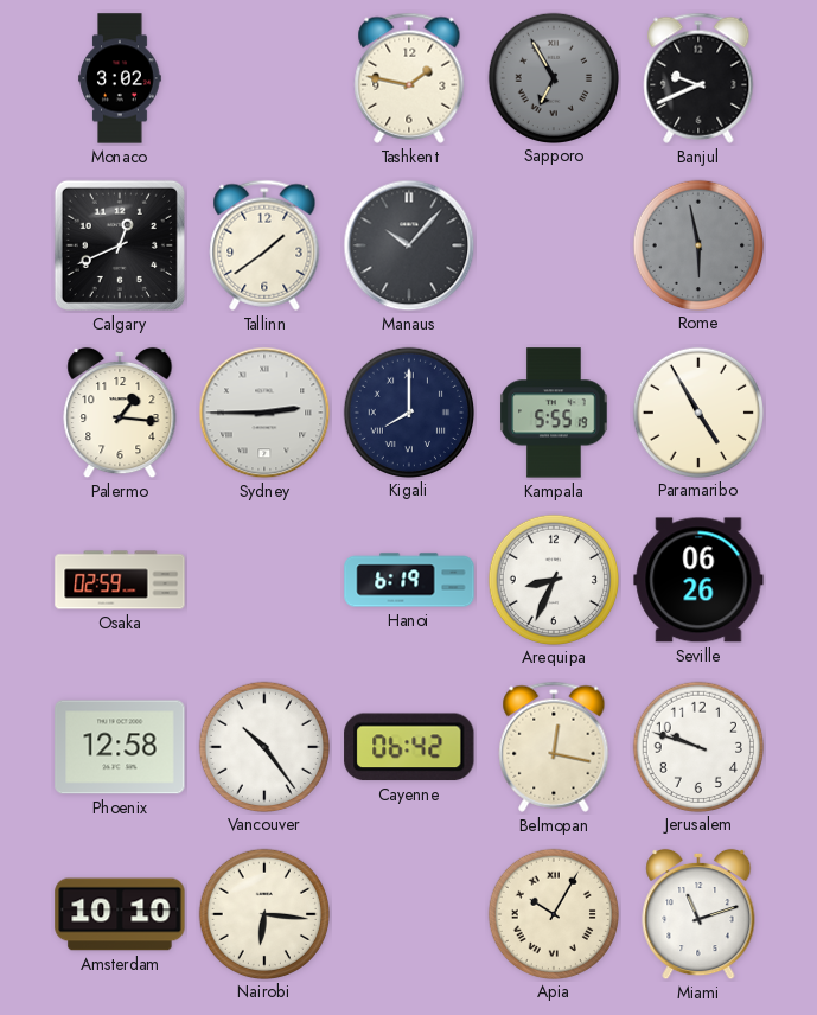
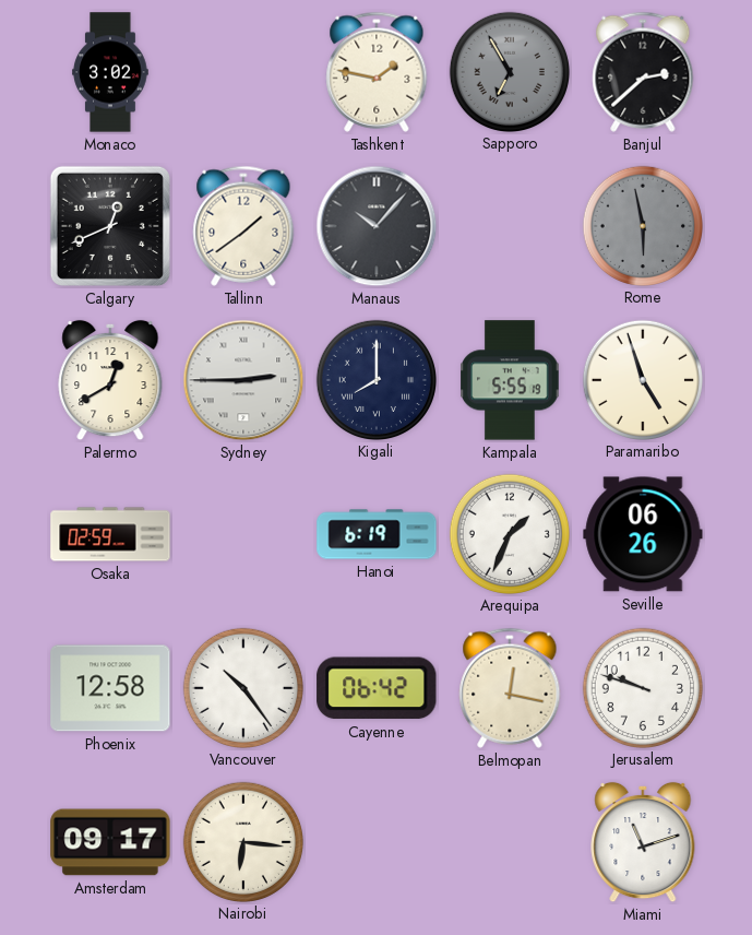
Banjul: 9:41 -> 2:38
Palermo: 1:16 -> 12:40
Paramaribo: 4:55 -> 4:57
Arequipa: 8:34 -> 1:34
Amsterdam: 10:10 -> 09:17
Apia: 10:05 -> none
